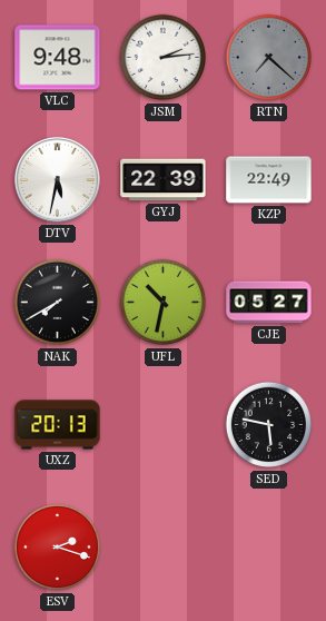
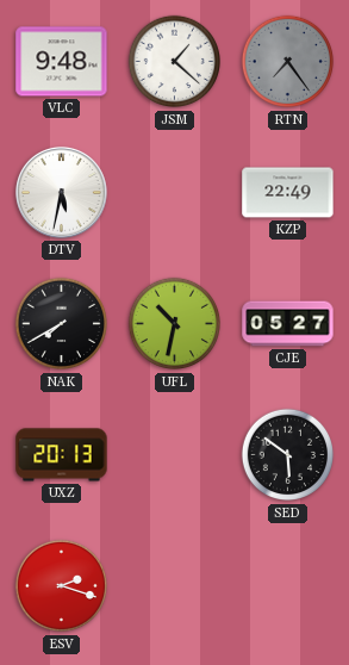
JSM: 2:14 -> 1:22
RTN: 7:22 -> 7:24
GYJ: 22:39 -> none
SED: 5:47 -> 5:51
